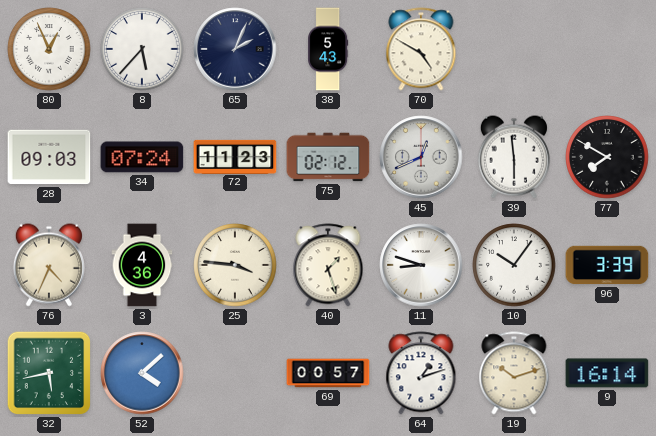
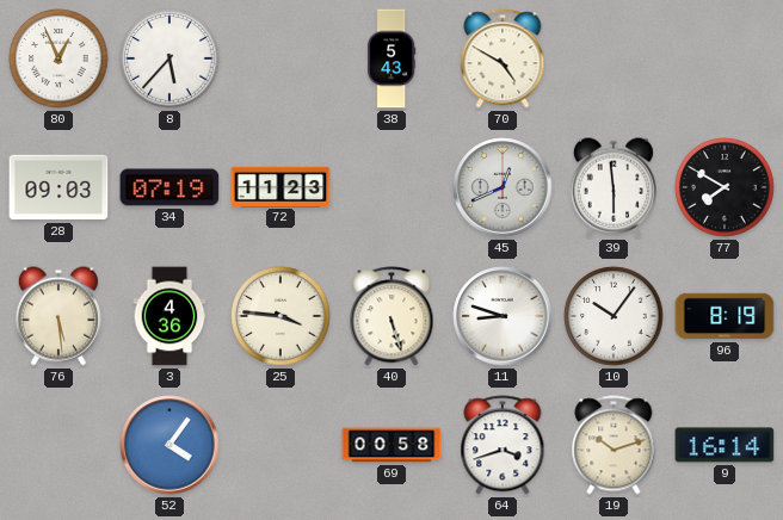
65: 2:04 -> none
34: 07:24 -> 07:19
75: 02:12 -> none
76: 4:34 -> 5:29
40: 1:27 -> 5:27
96: 3:39 -> 8:19
32: 5:43 -> none
52: 4:08 -> 4:06
69: 00:57 -> 00:58
64: 1:12 -> 3:42
